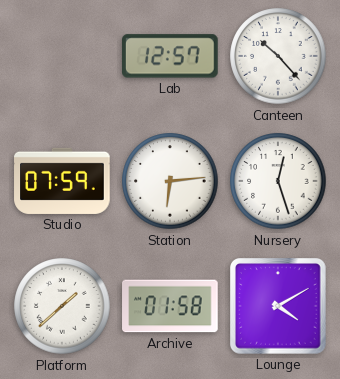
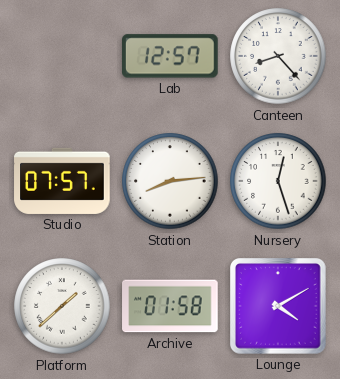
Canteen: 10:23 -> 8:23
Studio: 07:59 -> 07:57
Station: 6:14 -> 8:14
